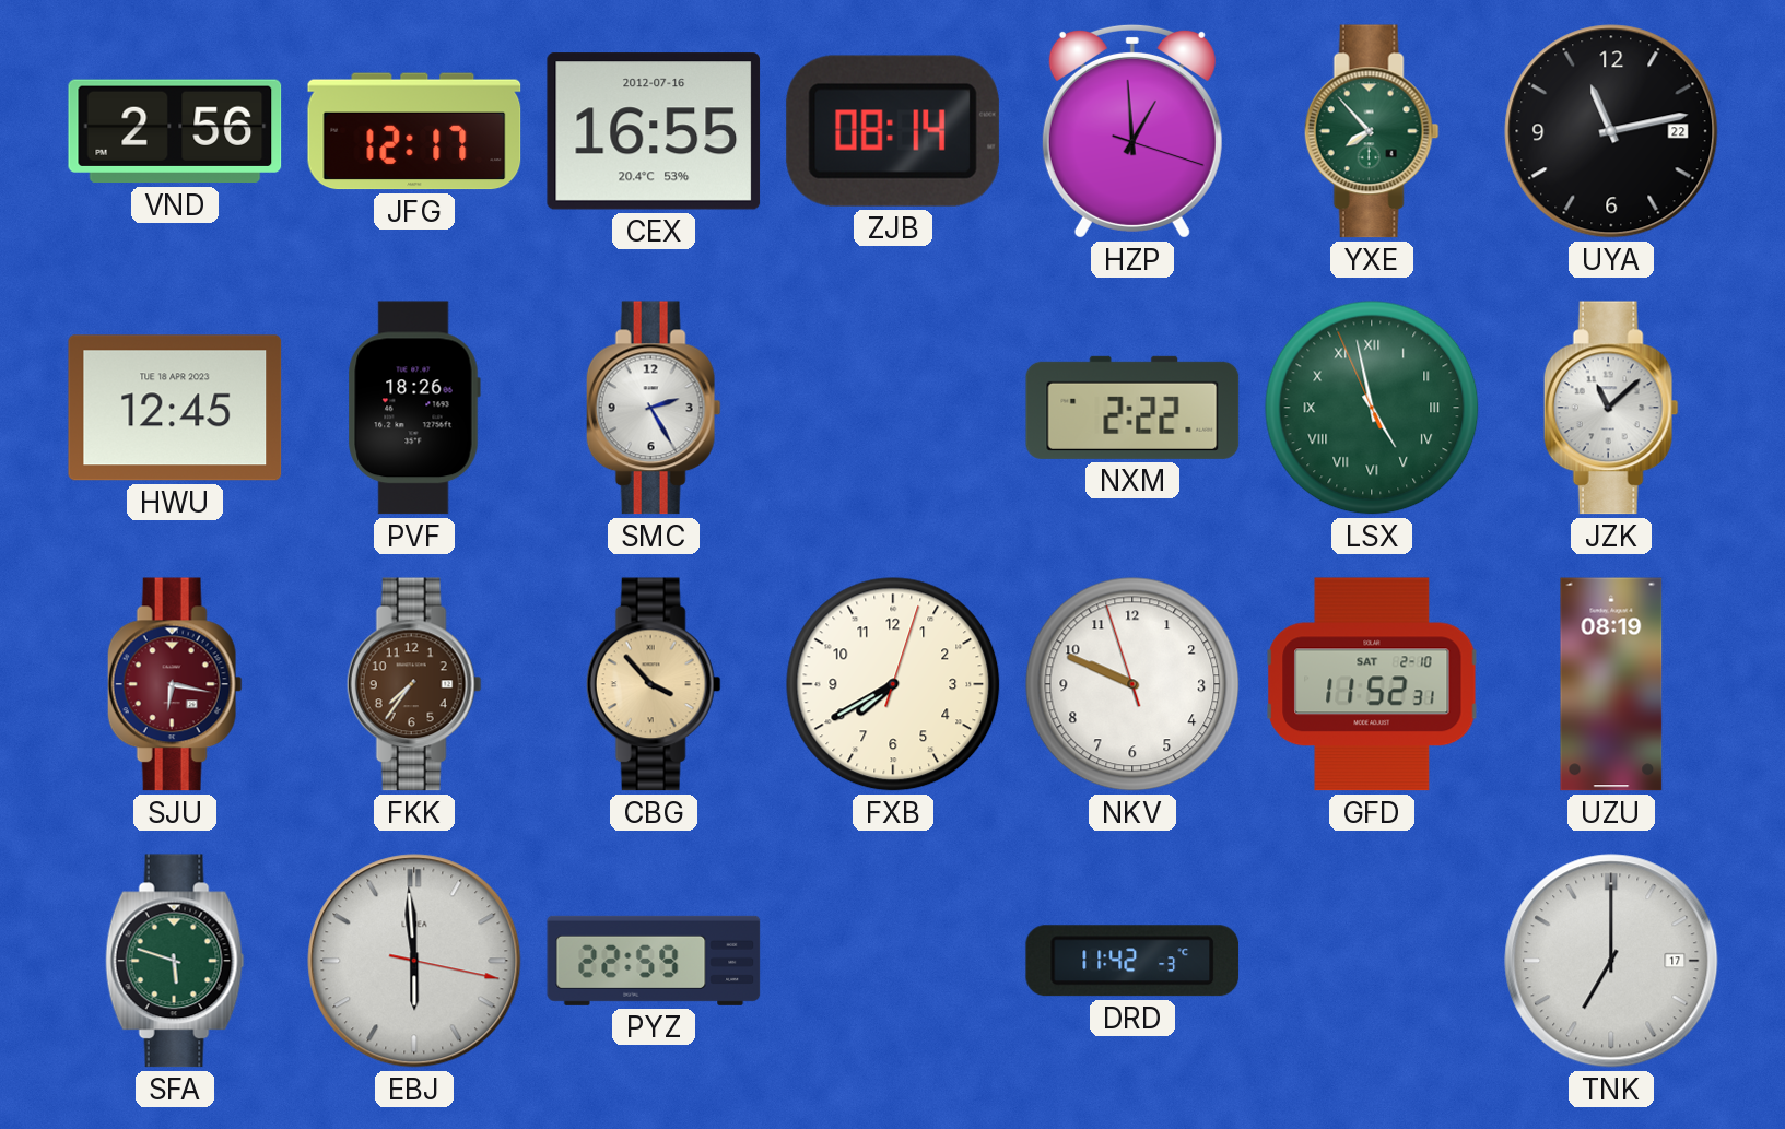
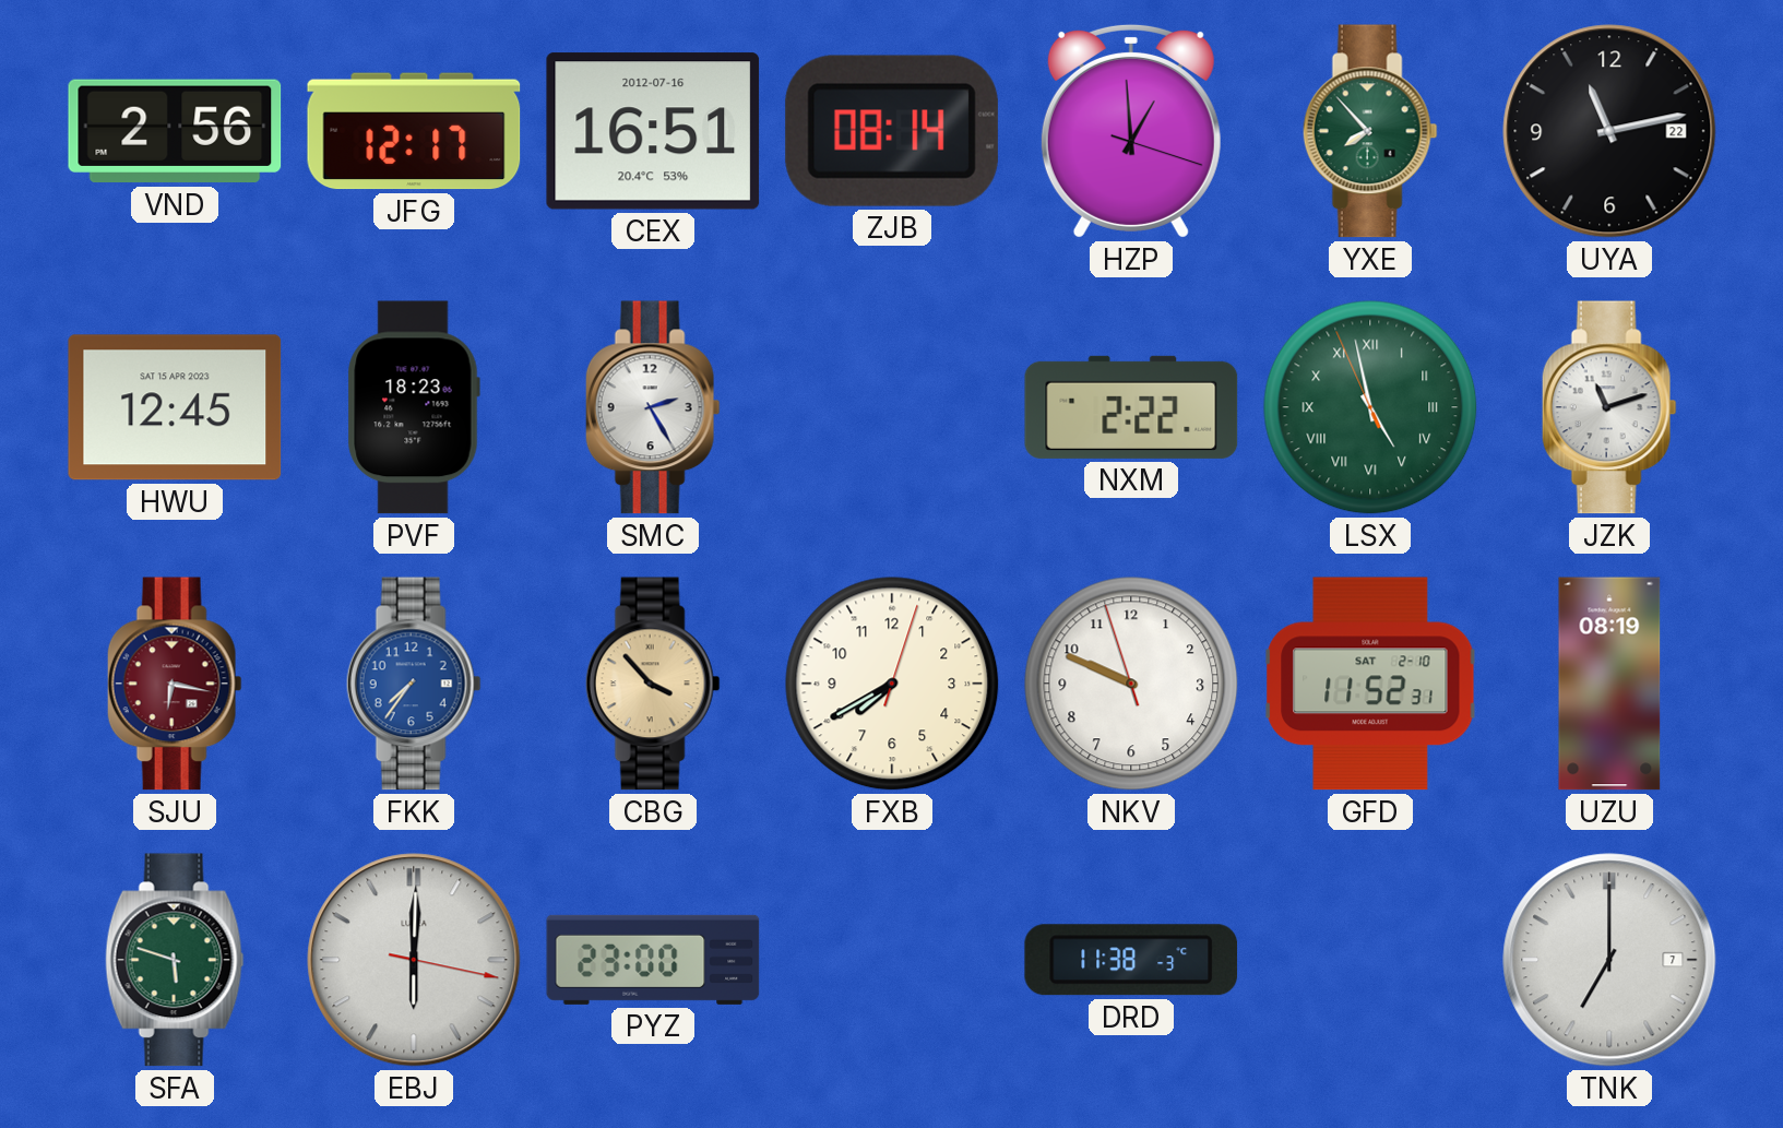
CEX: 16:55 -> 16:51
HWU date: TUE 18 APR 2023 -> SAT 15 APR 2023
PVF: 18:26 -> 18:23
JZK: 11:08 -> 11:12
FKK dial: brown -> blue
EBJ: 5:59 -> 6:00
PYZ: 22:59 -> 23:00
DRD: 11:42 -> 11:38
TNK date: 17 -> 7
